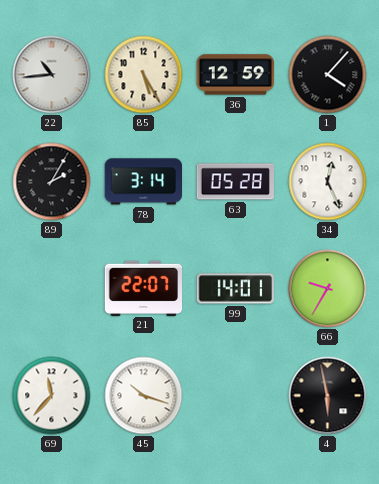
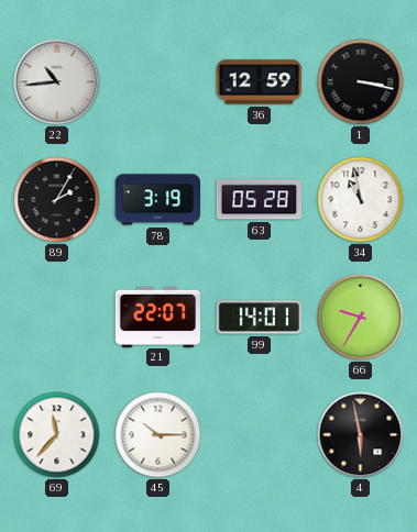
85: 5:25 -> none
1: 4:07 -> 3:17
78: 3:14 -> 3:19
34: 12:26 -> 10:58
45: 10:18 -> 10:15
